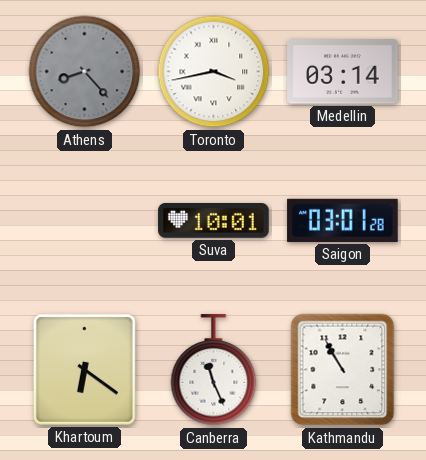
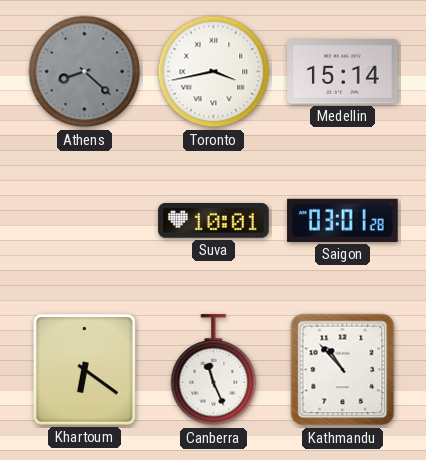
Athens: 8:23 -> 8:22
Medellin: 03:14 -> 15:14
Kathmandu: 10:55 -> 10:53
